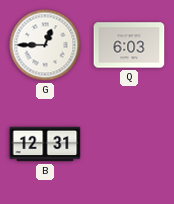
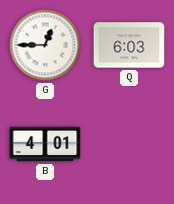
B: 12:31 -> 4:01
